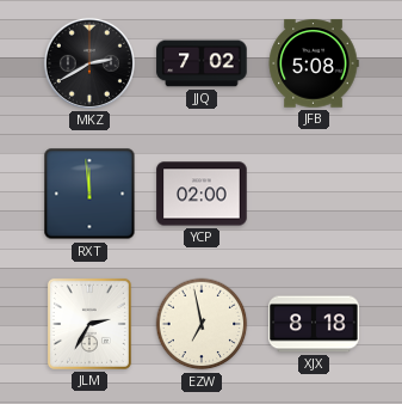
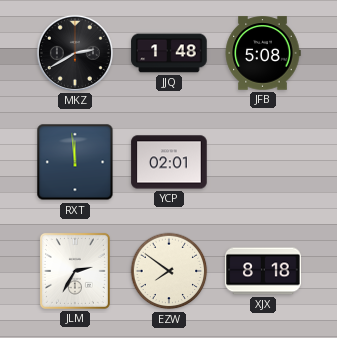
JJQ: 7:02 -> 1:48
YCP: 02:00 -> 02:01
EZW: 6:58 -> 7:51
